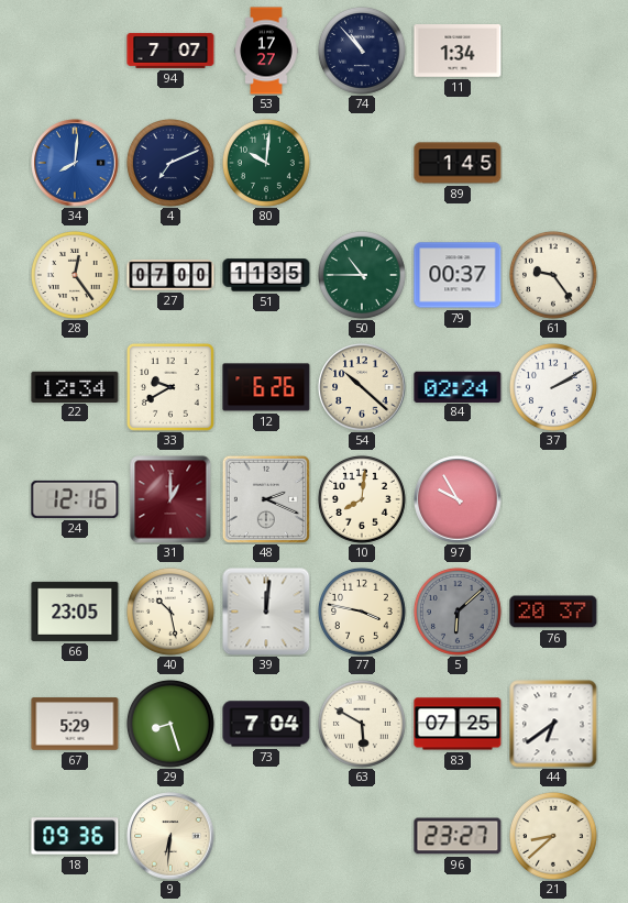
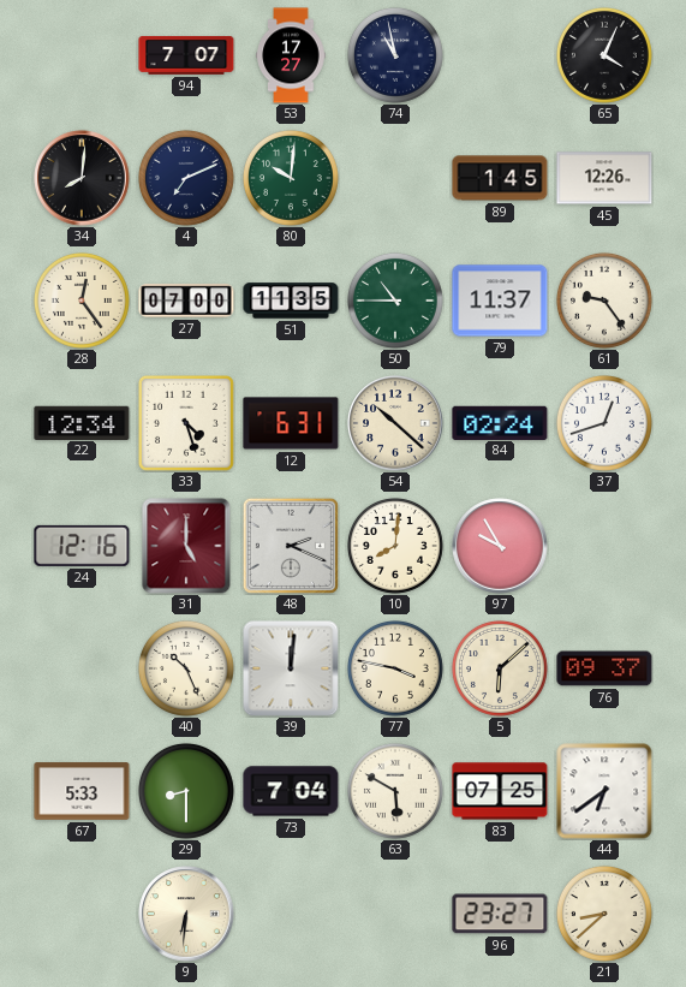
74: 10:53 -> 10:58
11: 1:34 -> none
65: none -> 4:04
34 dial: blue -> black
45: none -> 12:26
79: 00:37 -> 11:37
33: 9:40 -> 4:27
12: 6:26 -> 6:31
37: 2:10 -> 12:42
31: 1:00 -> 5:00
66: 23:05 -> none
40: 10:28 -> 10:26
5 dial: grey -> cream
76: 20:37 -> 09:37
67: 5:29 -> 5:33
29: 8:27 -> 8:30
18: 09:36 -> none
